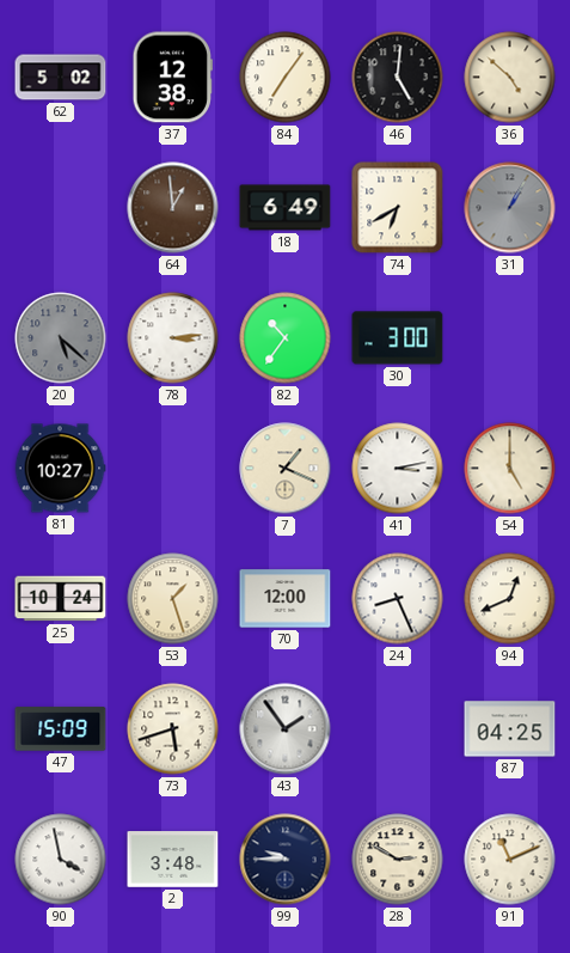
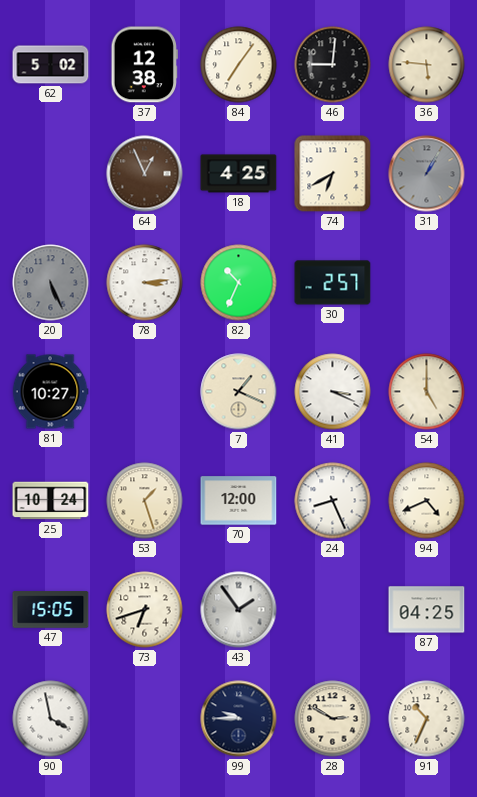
46: 5:01 -> 9:01
36: 4:52 -> 5:46
64: 12:59 -> 12:56
18: 6:49 -> 4:25
20: 5:22 -> 5:26
82: 10:36 -> 10:34
30: 3:00 -> 2:57
41: 3:13 -> 3:19
94: 12:41 -> 4:41
47: 15:09 -> 15:05
73: 5:42 -> 6:42
2: 3:48 -> none
91: 11:11 -> 10:34
